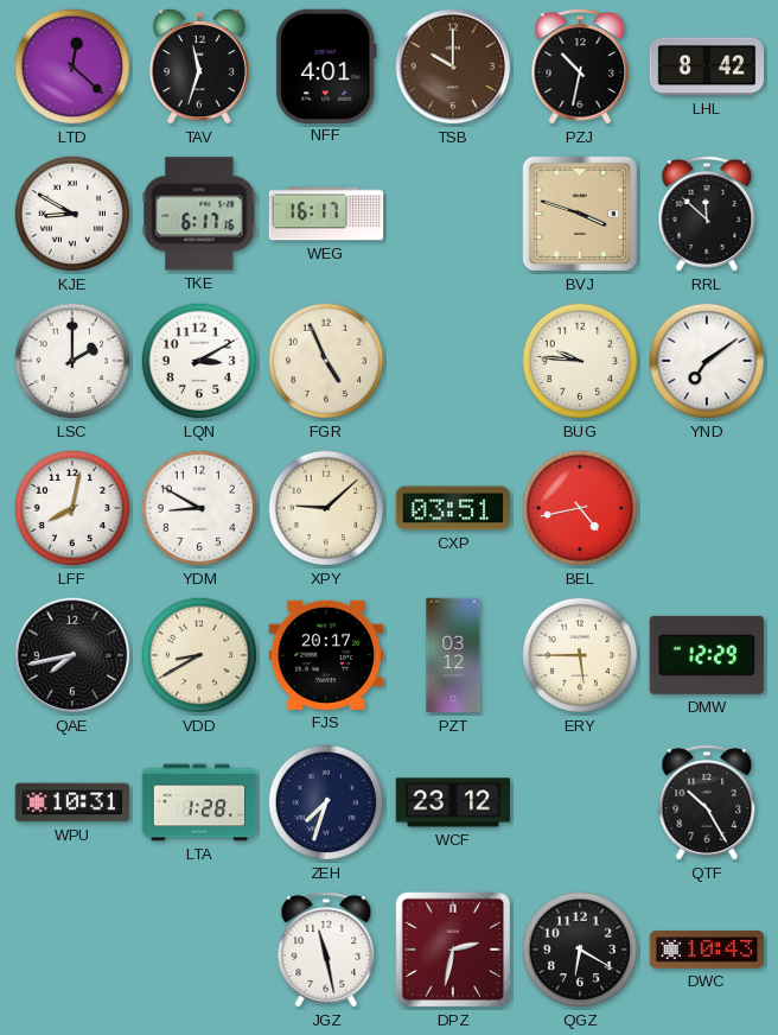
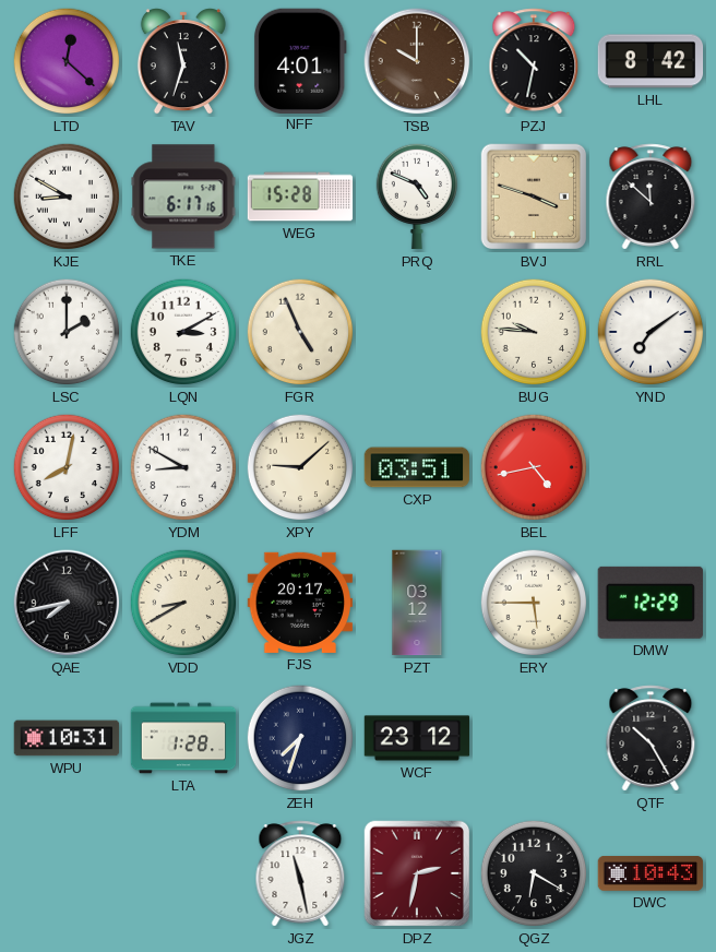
WEG: 16:17 -> 15:28
PRQ: none -> 4:49
